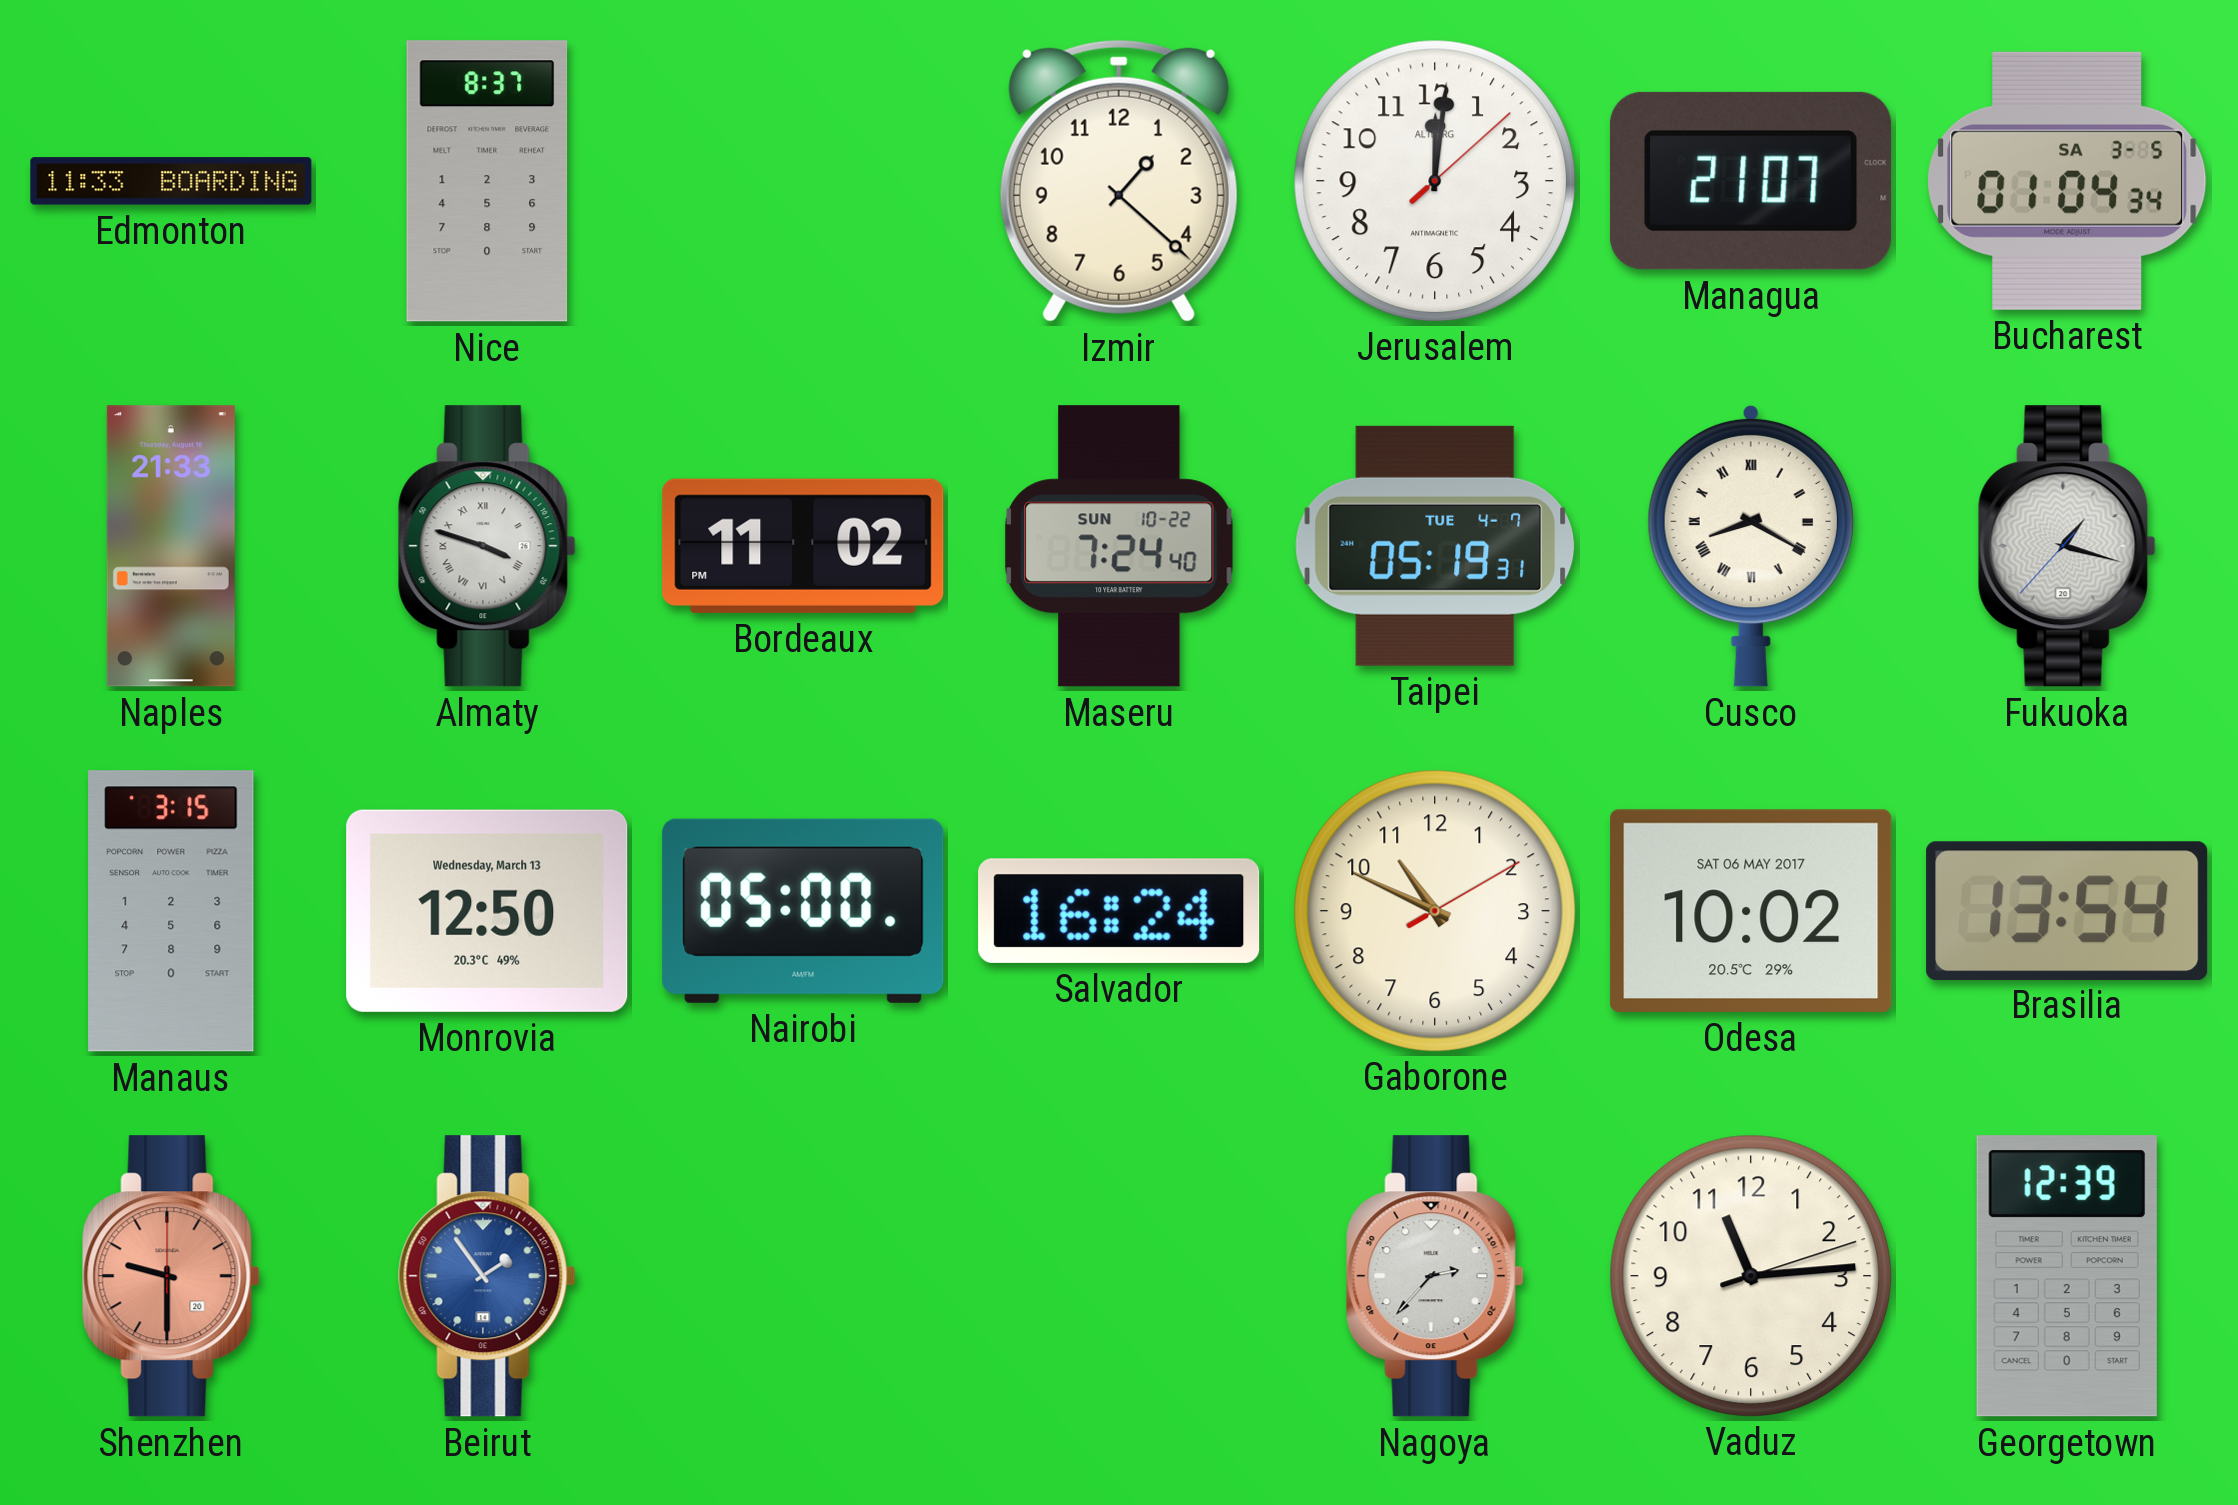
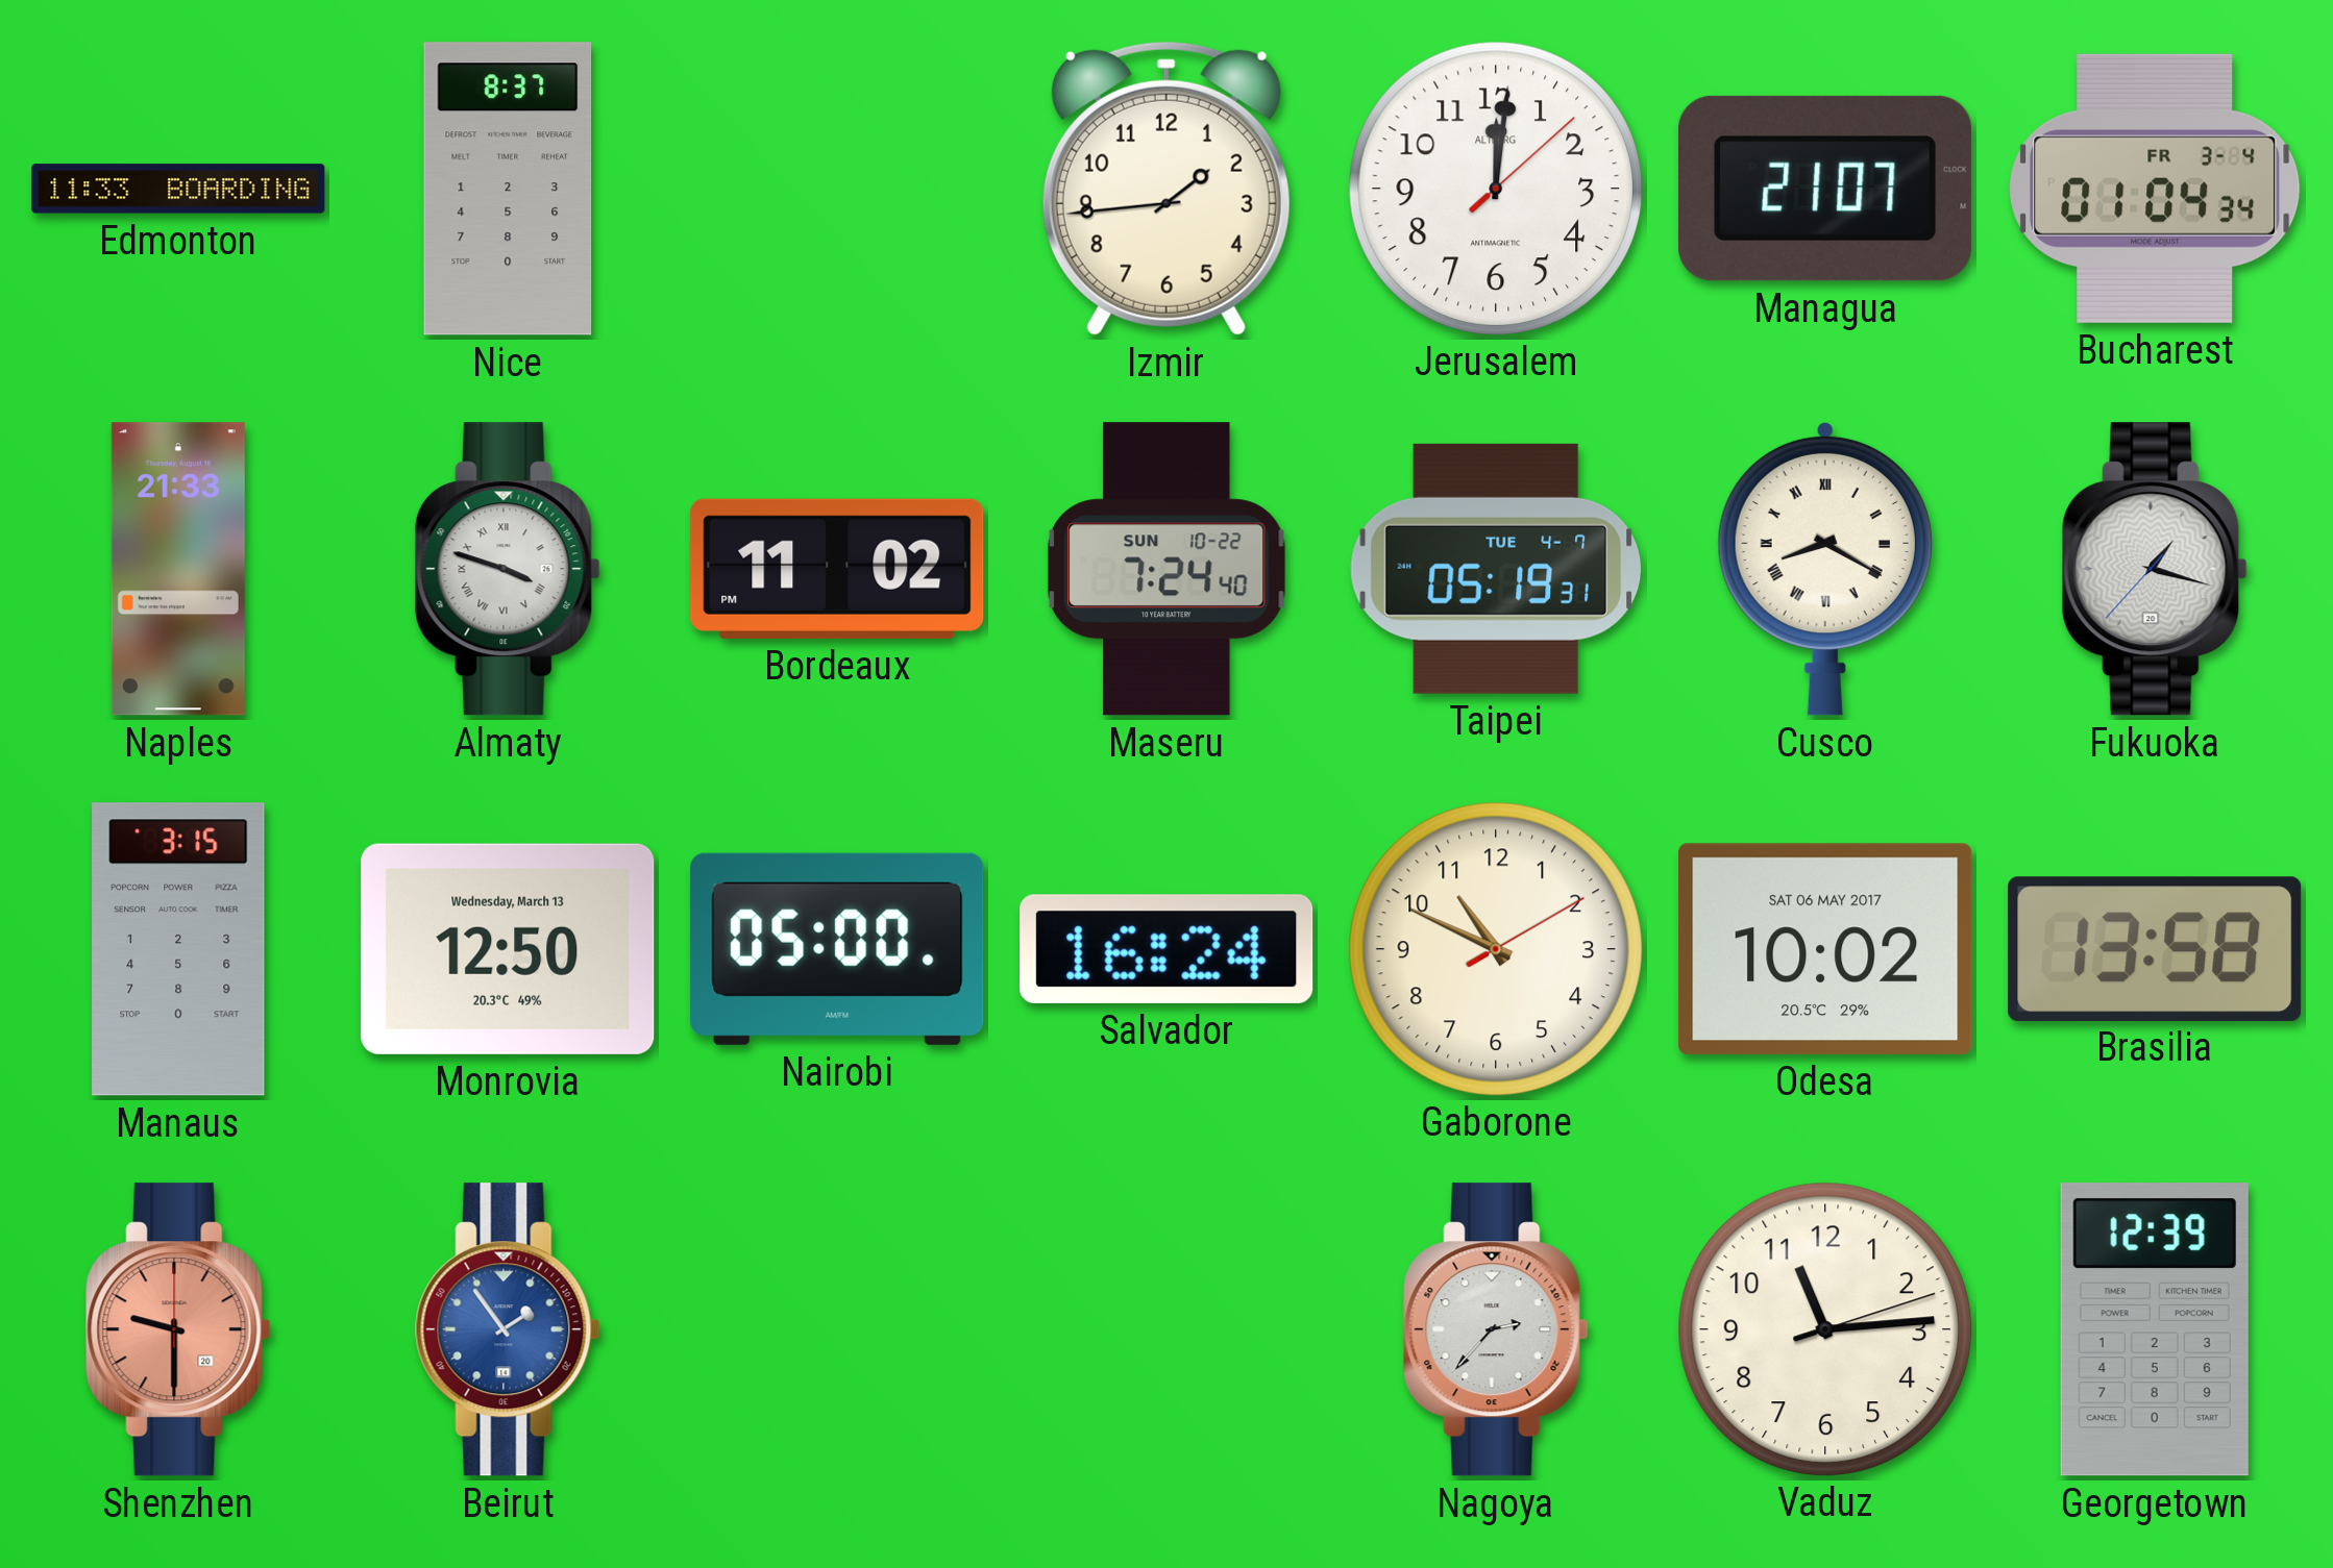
Izmir: 1:22 -> 1:44
Bucharest date: SA 3-5 -> FR 3-4
Brasilia: 13:54 -> 13:58
